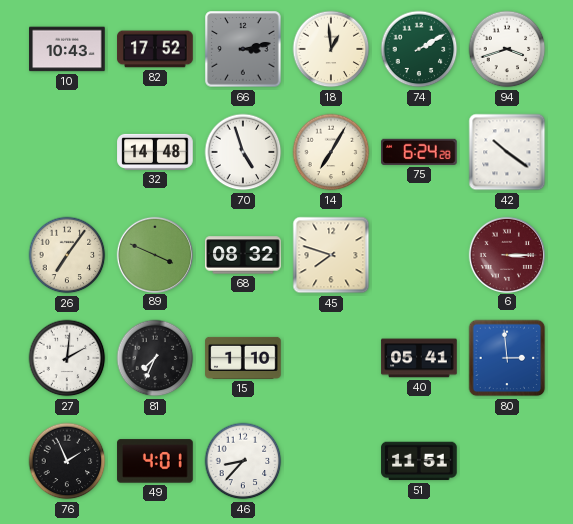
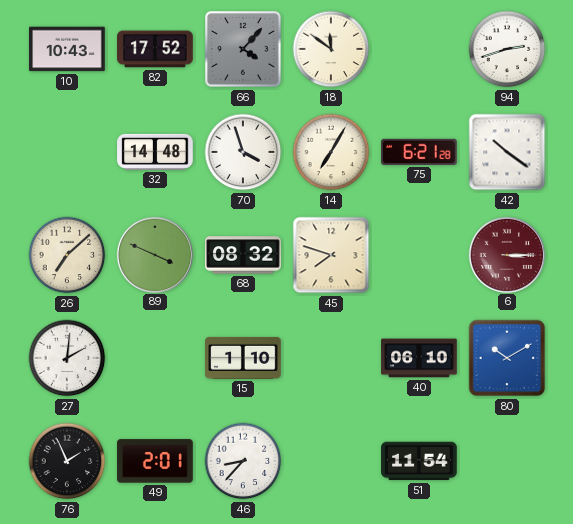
66: 3:13 -> 4:07
18: 12:59 -> 11:51
74: 2:10 -> none
94: 3:42 -> 2:42
70: 4:57 -> 3:57
75: 6:24 -> 6:21
26: 7:06 -> 7:08
81: 7:34 -> none
40: 05:41 -> 06:10
80: 2:59 -> 10:10
49: 4:01 -> 2:01
51: 11:51 -> 11:54
